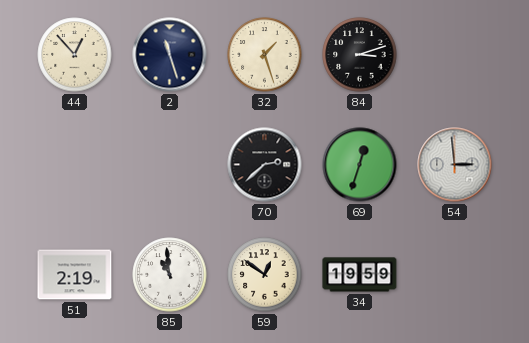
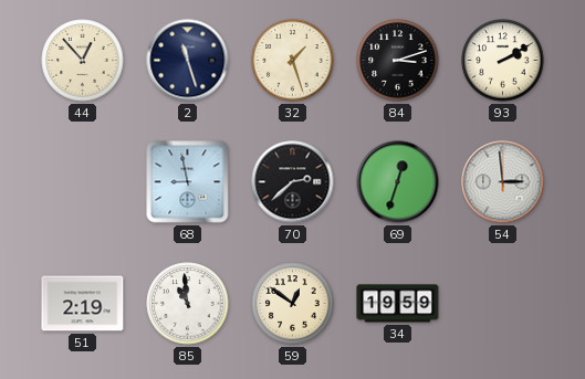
93: none -> 2:10
68: none -> 8:58
